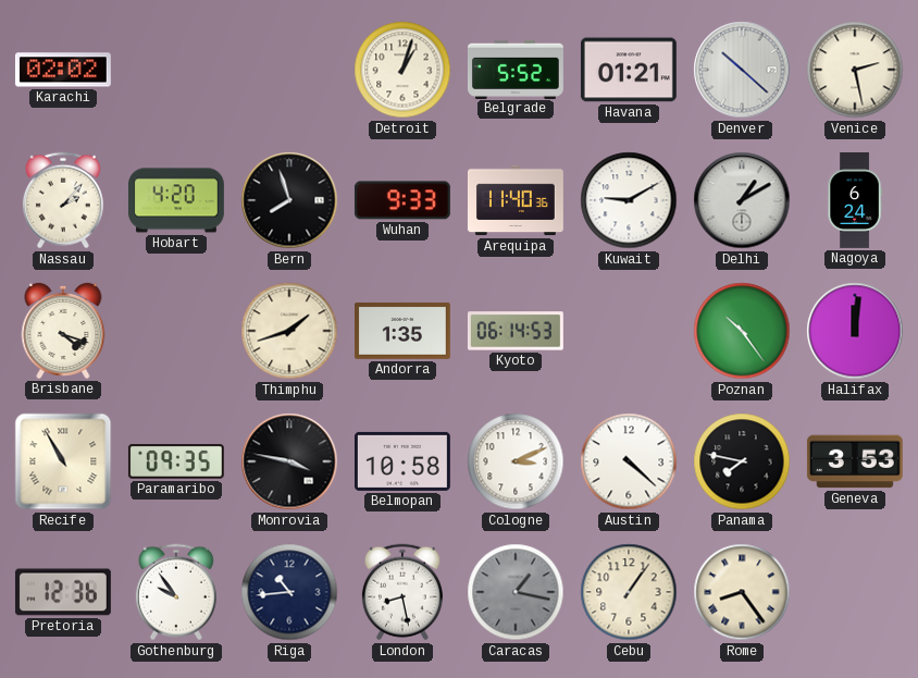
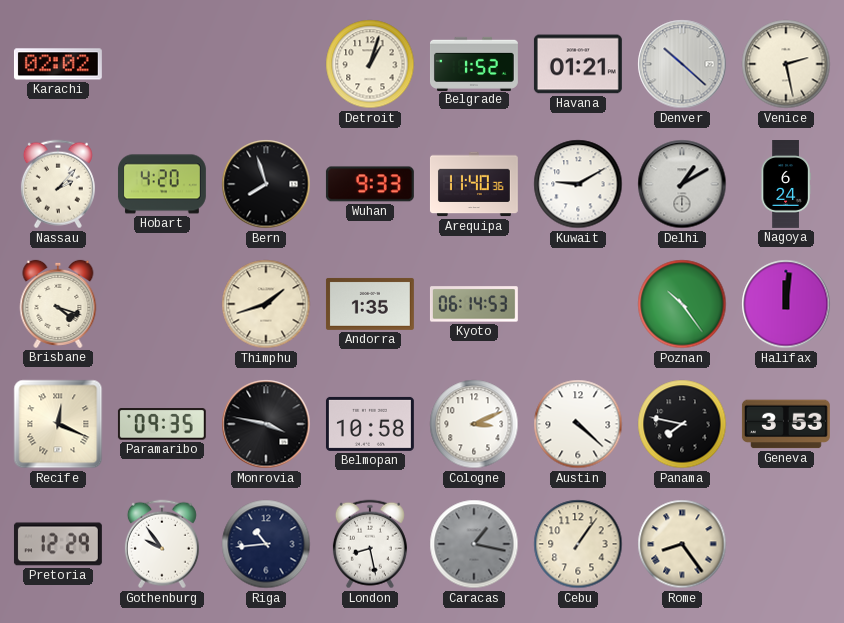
Belgrade: 5:52 -> 1:52
Recife: 10:55 -> 12:19
Pretoria: 12:36 -> 12:29
